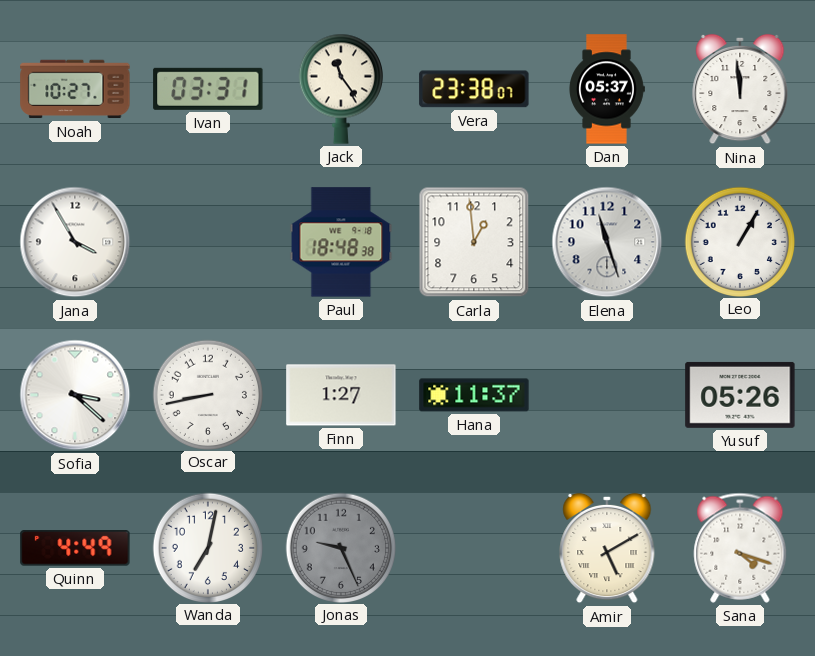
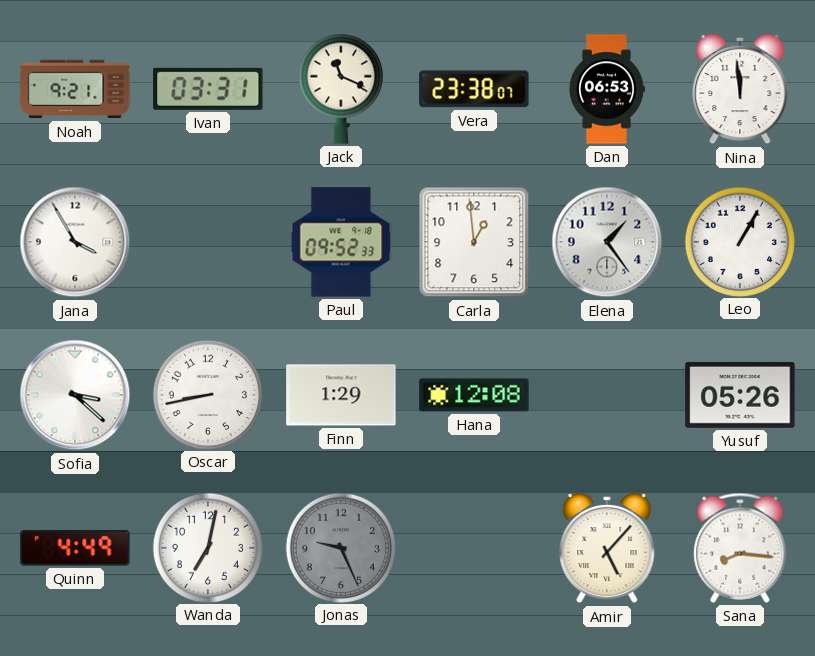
Noah: 10:27 -> 9:21
Jack: 11:24 -> 11:19
Dan: 05:37 -> 06:53
Paul: 18:48 -> 09:52
Elena: 11:27 -> 1:24
Finn: 1:27 -> 1:29
Hana: 11:37 -> 12:08
Amir: 5:10 -> 5:07
Sana: 4:18 -> 8:16
